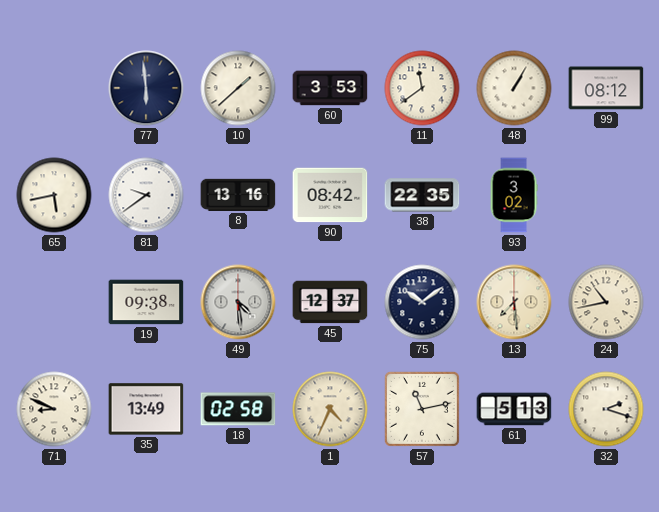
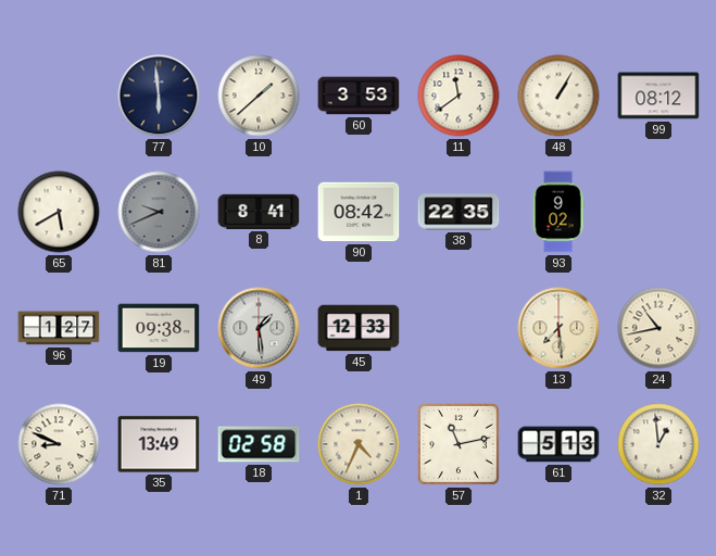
65: 5:43 -> 5:40
81: 9:39 -> 9:41
81 dial: white -> grey
8: 13:16 -> 8:41
93: 3:02 -> 9:02
96: none -> 1:27
49: 4:29 -> 1:29
45: 12:37 -> 12:33
75: 10:09 -> none
32: 2:18 -> 12:59
